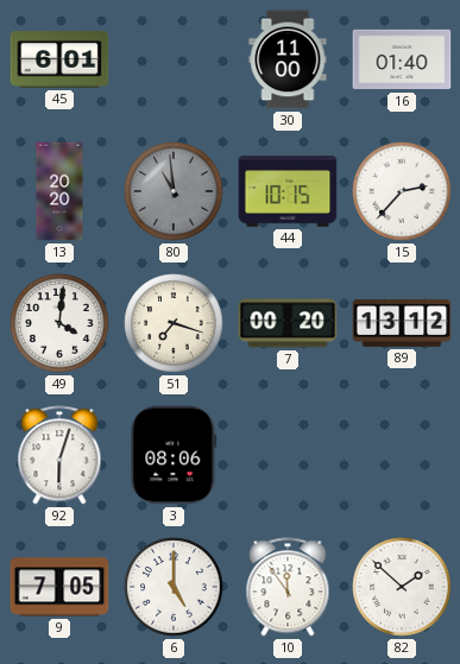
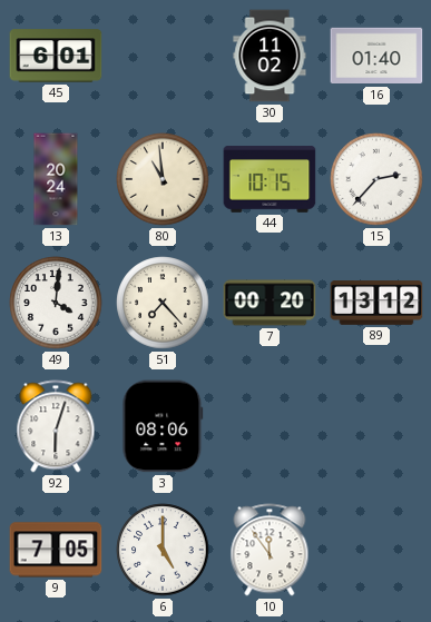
30: 11:00 -> 11:02
13: 20:20 -> 20:24
80 dial: grey -> cream
51: 7:18 -> 7:23
82: 1:52 -> none
